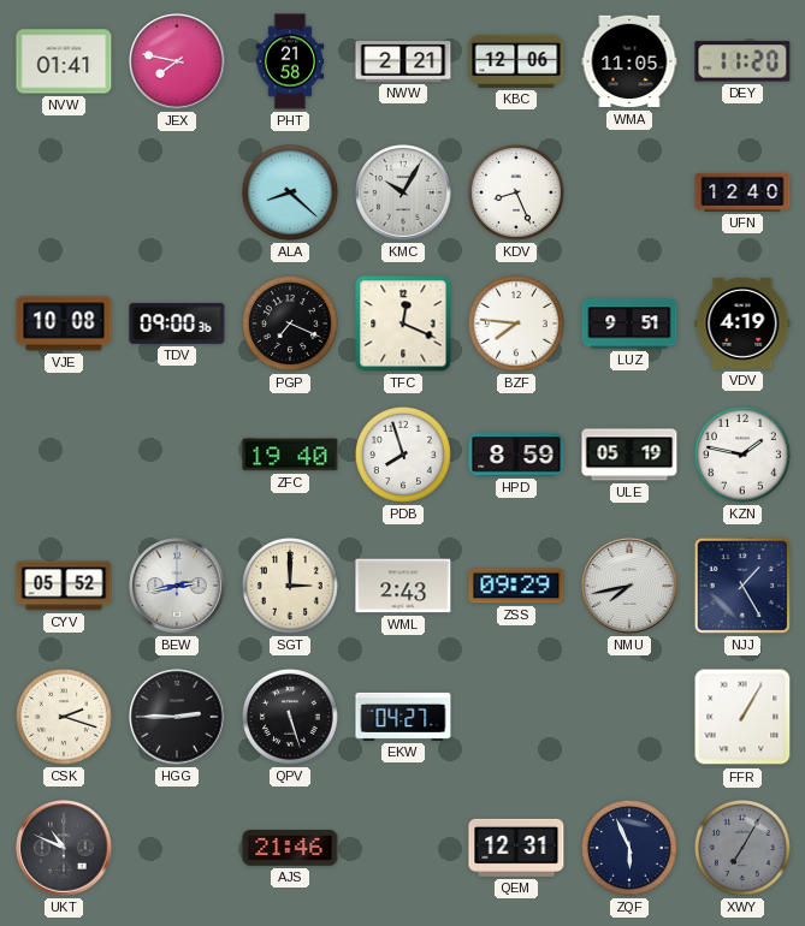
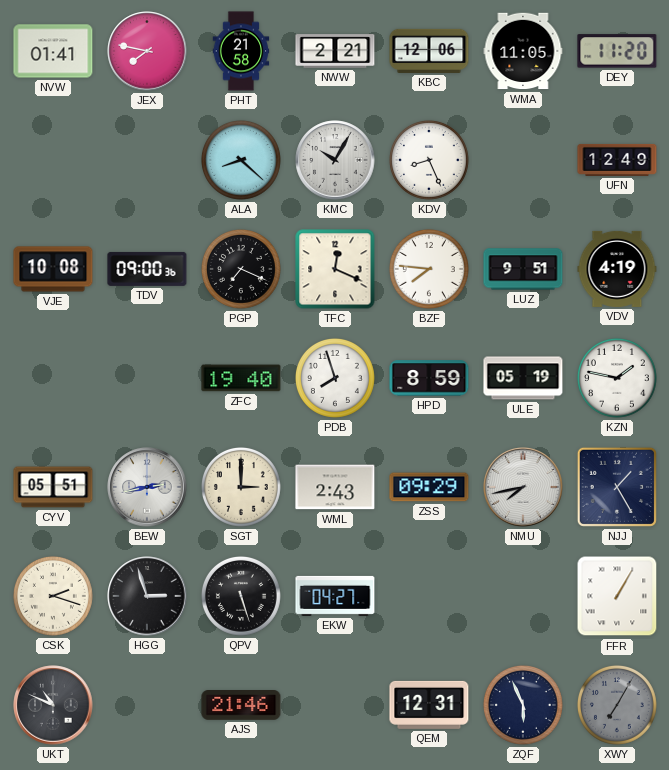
UFN: 12:40 -> 12:49
CYV: 05:52 -> 05:51
HGG: 2:45 -> 2:57
